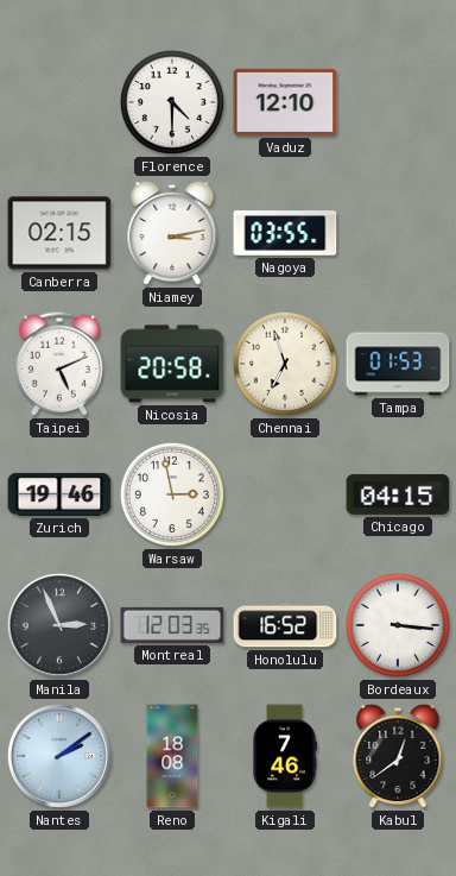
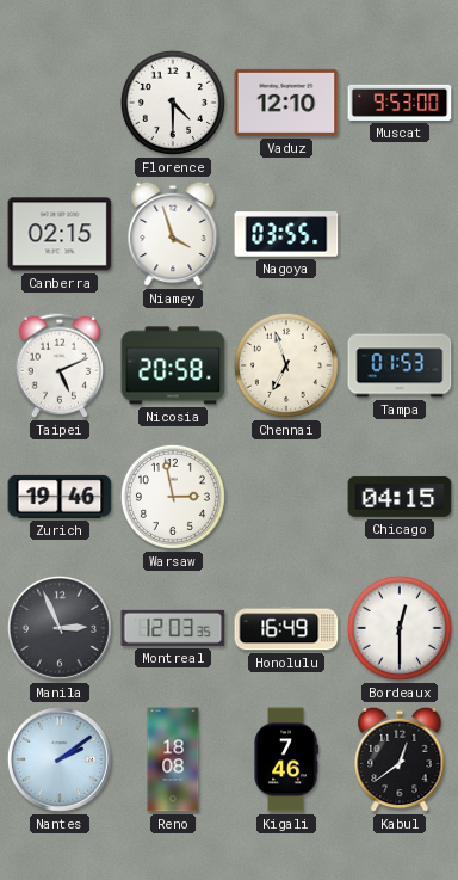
Muscat: none -> 9:53
Niamey: 3:13 -> 3:57
Honolulu: 16:52 -> 16:49
Bordeaux: 3:16 -> 12:30
